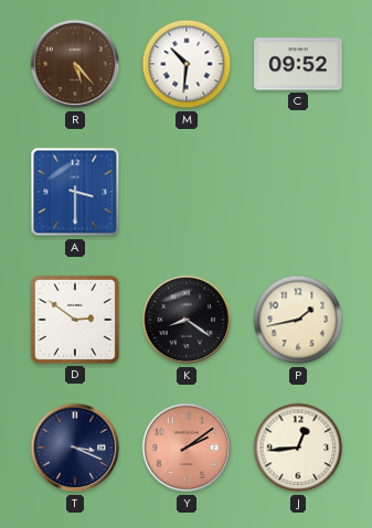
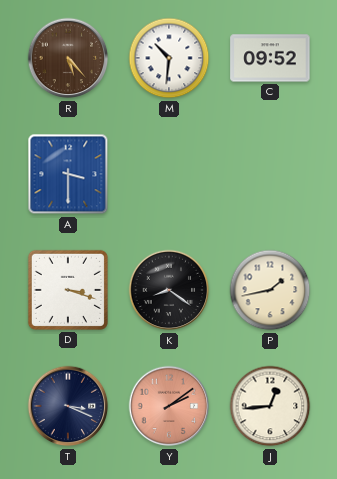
D: 2:51 -> 3:18
